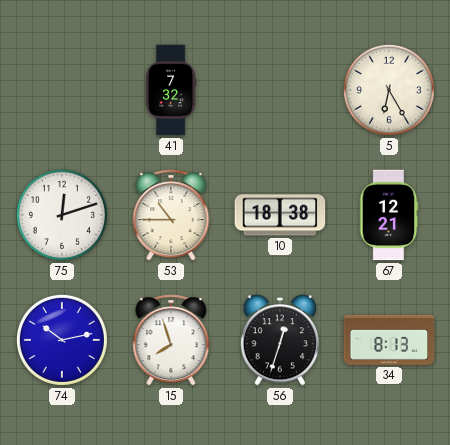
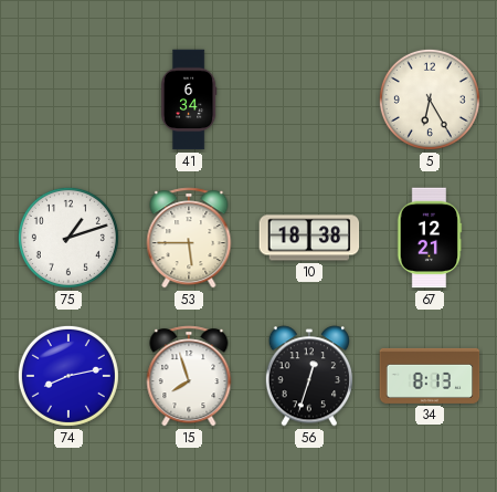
41: 7:32 -> 6:34
75: 12:12 -> 1:12
53: 10:45 -> 5:45
74: 10:13 -> 8:13
